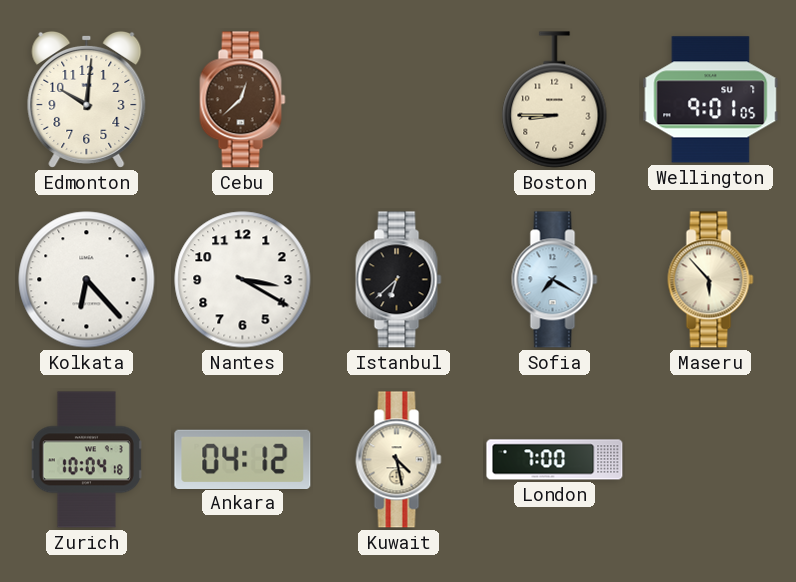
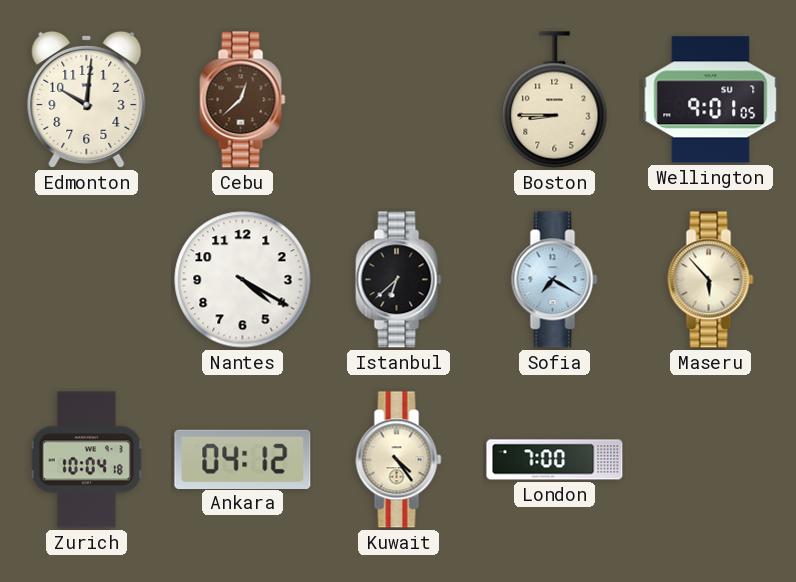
Kolkata: 6:23 -> none
Nantes: 3:20 -> 4:20
Kuwait: 4:28 -> 4:24
